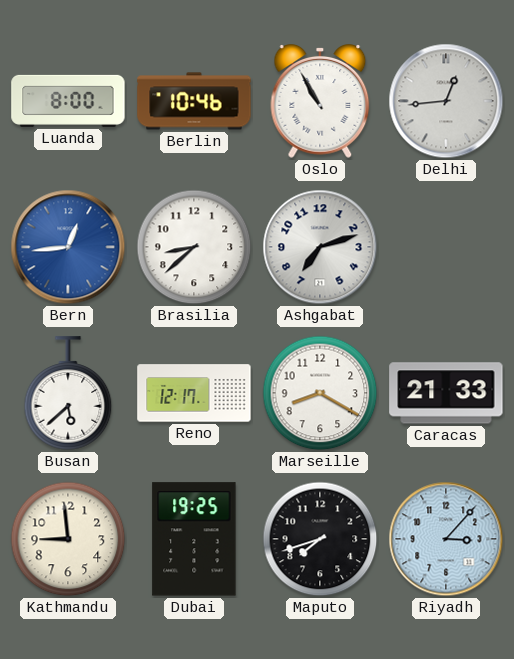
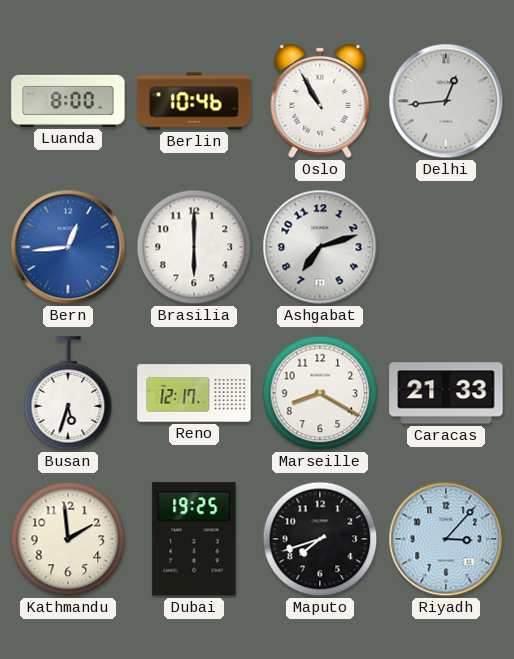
Brasilia: 8:38 -> 6:00
Busan: 5:38 -> 5:33
Kathmandu: 8:59 -> 1:59
